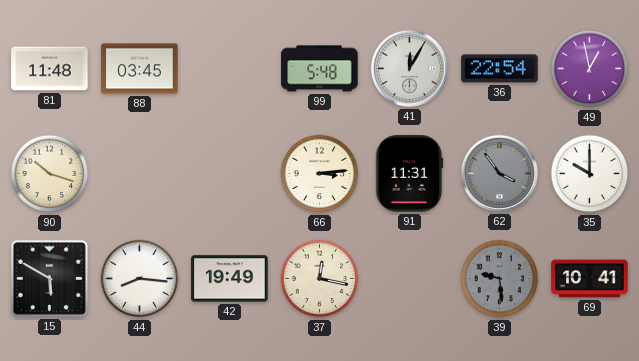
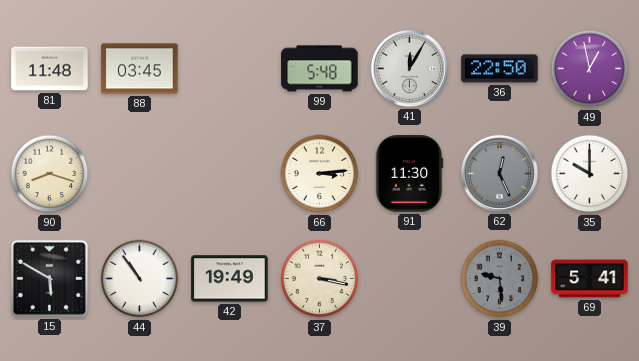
36: 22:54 -> 22:50
90: 10:18 -> 8:18
91: 11:31 -> 11:30
62: 3:54 -> 12:26
44: 8:16 -> 10:54
37: 12:17 -> 3:17
69: 10:41 -> 5:41
